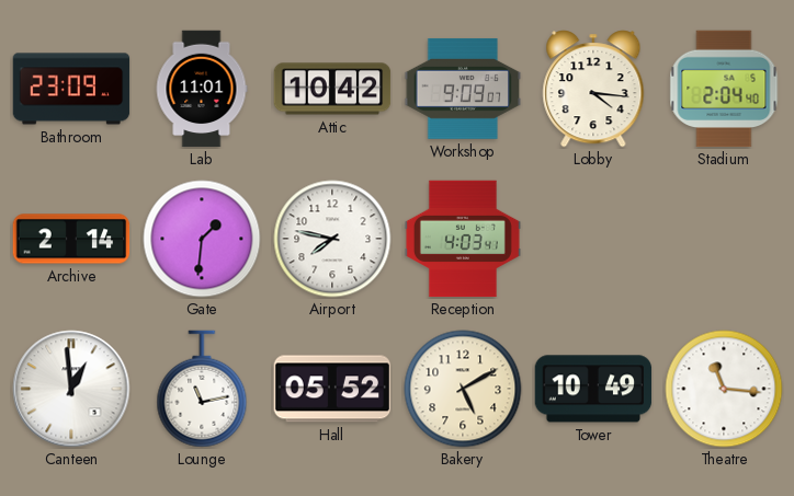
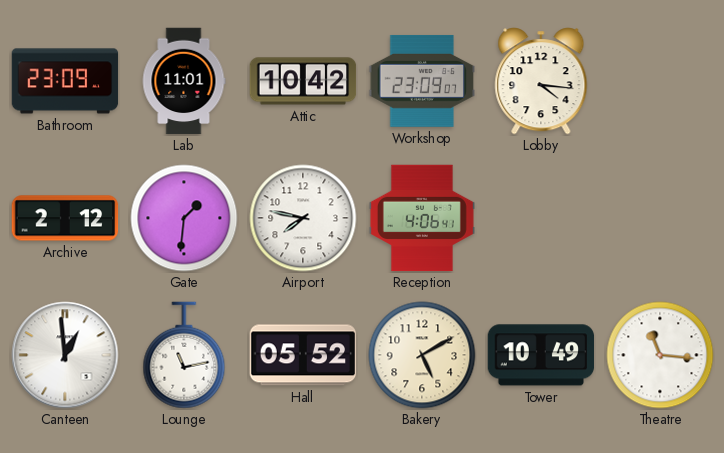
Workshop: 9:09 -> 23:09
Stadium: 2:04 -> none
Archive: 2:14 -> 2:12
Reception: 4:03 -> 4:06
